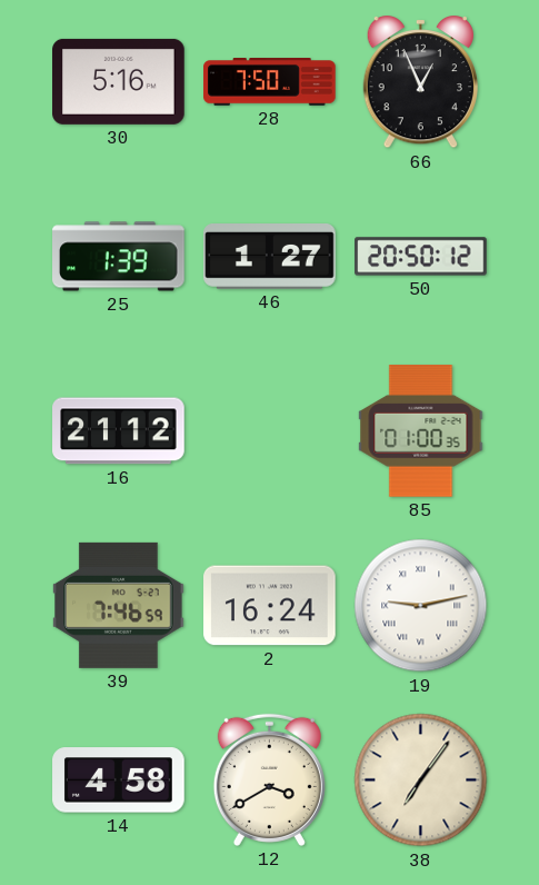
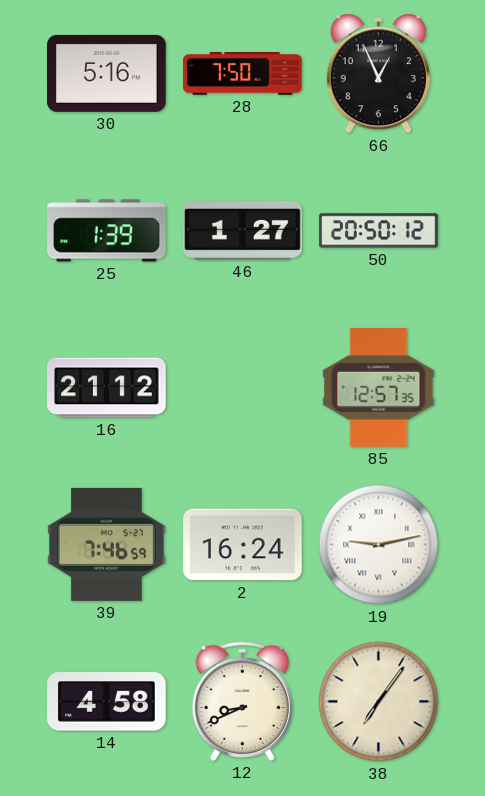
85: 01:00 -> 12:57
12: 3:40 -> 8:41
